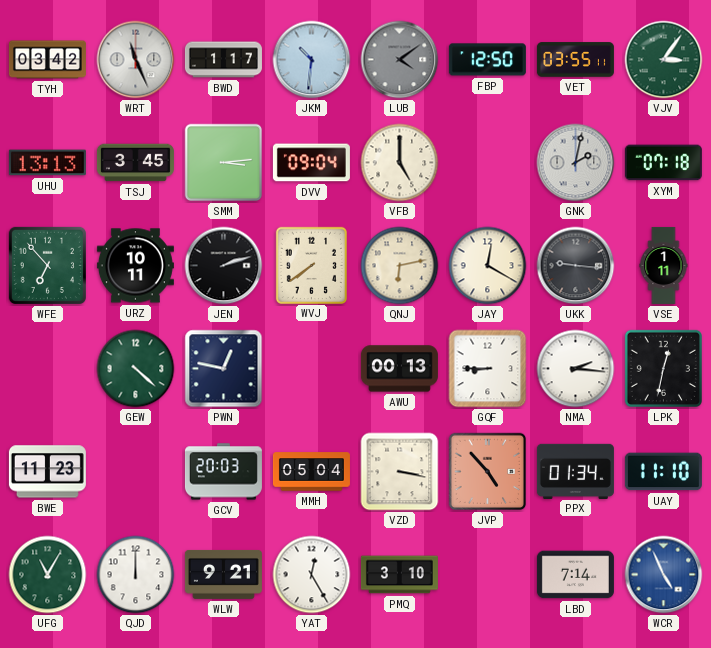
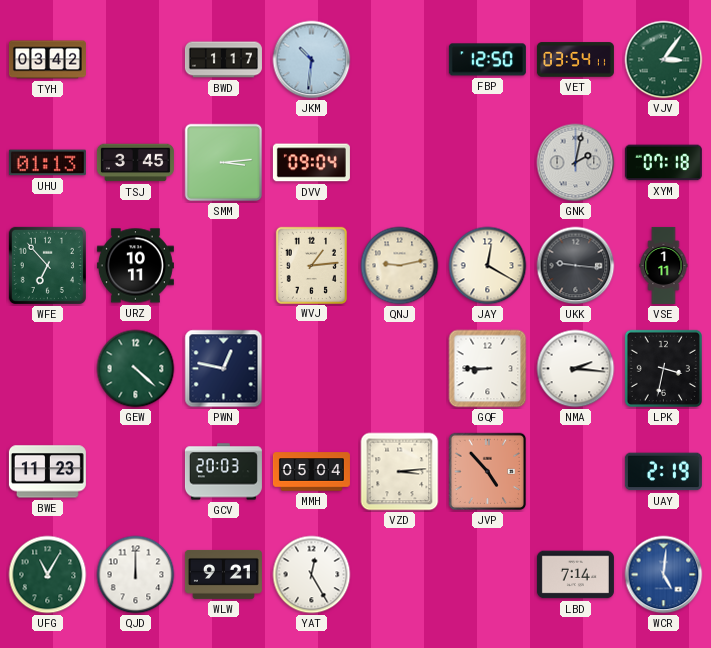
WRT: 11:26 -> none
LUB: 4:09 -> none
VET: 03:55 -> 03:54
UHU: 13:13 -> 01:13
VFB: 5:00 -> none
JEN: 2:12 -> none
WVJ: 7:39 -> 1:14
QNJ: 6:13 -> 9:13
AWU: 00:13 -> none
LPK: 12:32 -> 3:32
VZD: 3:17 -> 3:14
PPX: 01:34 -> none
UAY: 11:10 -> 2:19
PMQ: 3:10 -> none
WCR: 4:56 -> 5:01
